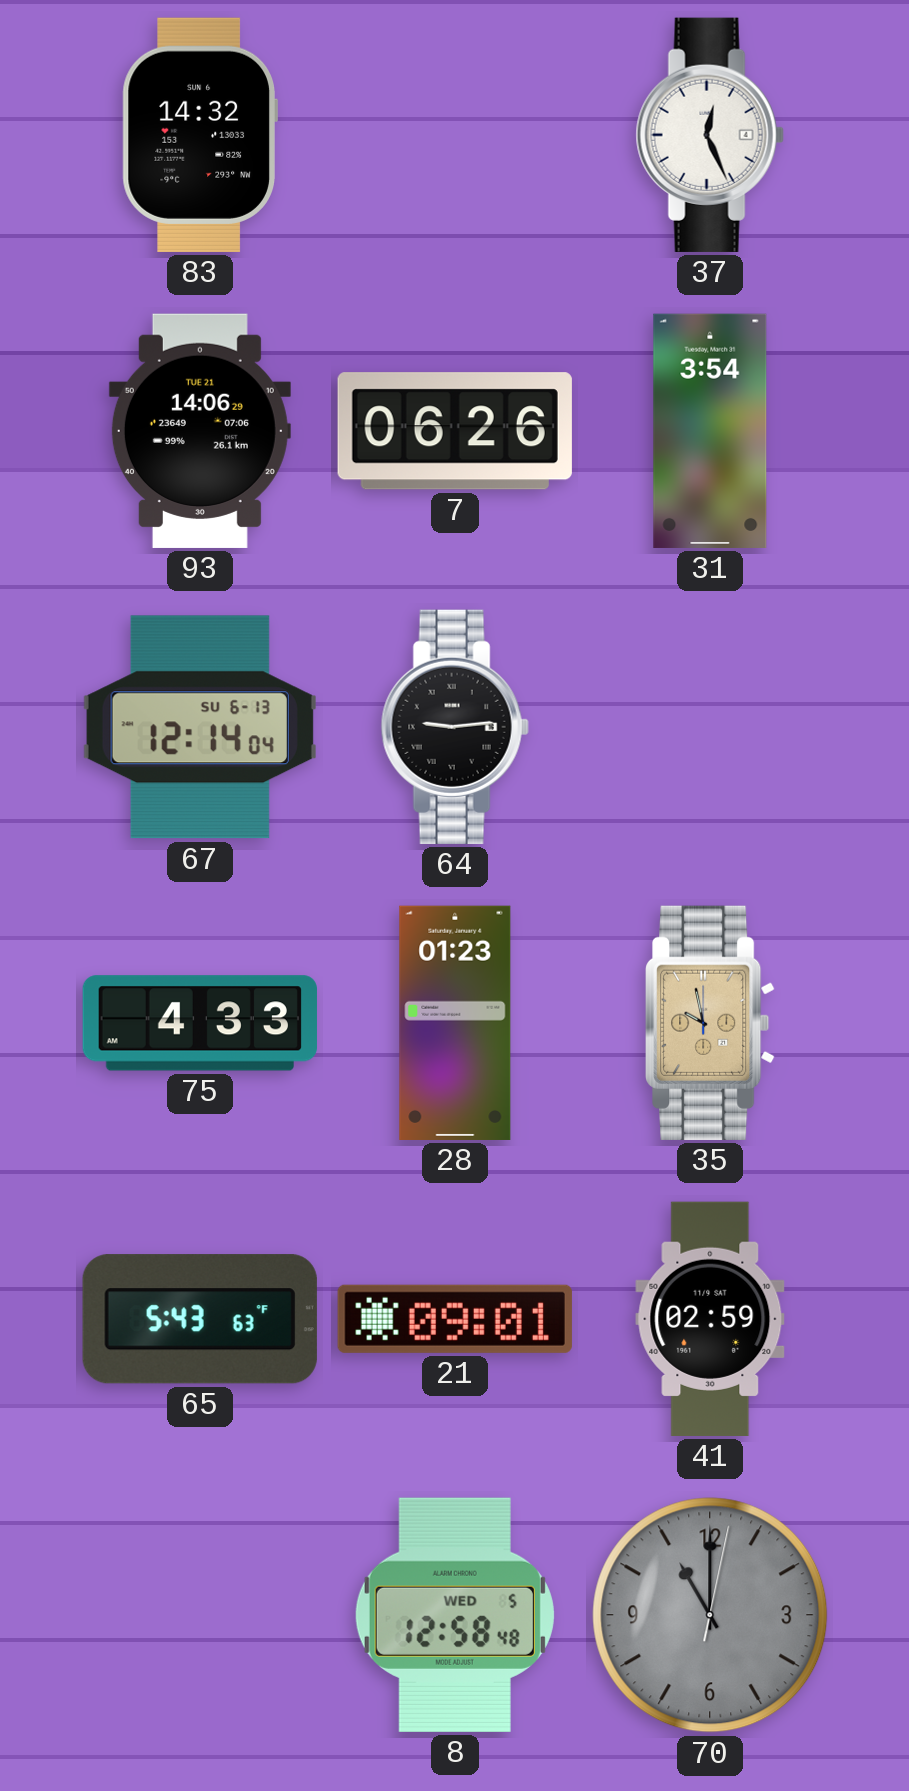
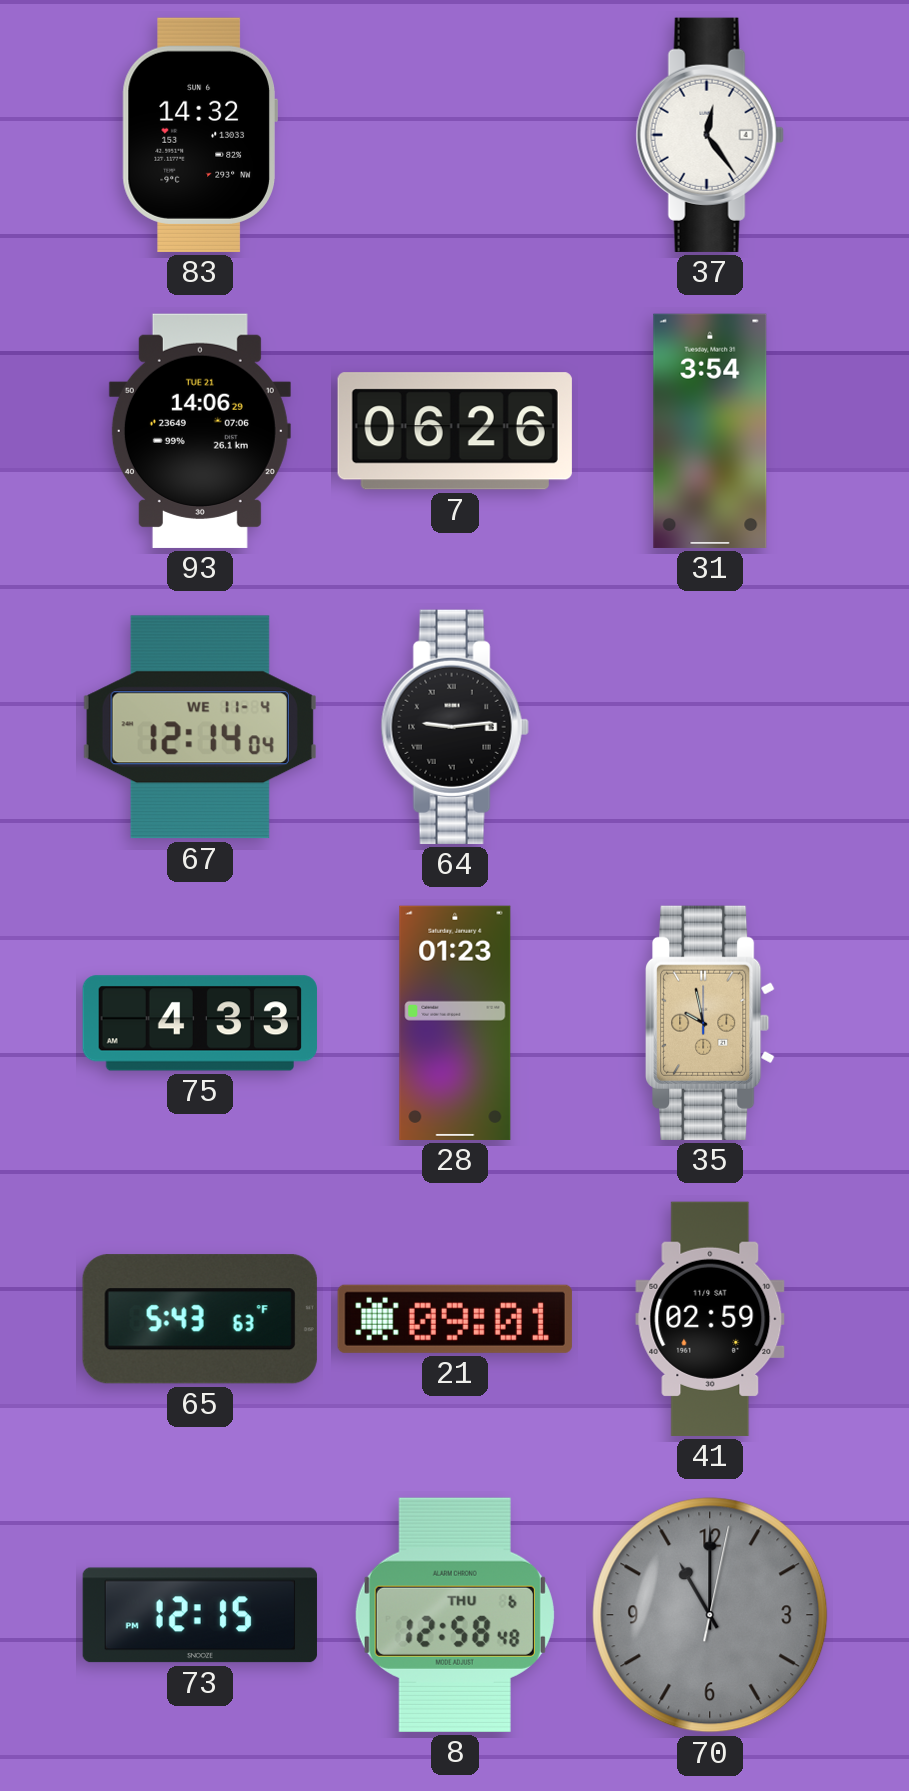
37: 12:26 -> 12:24
67 date: SU 6-13 -> WE 11-4
73: none -> 12:15
8 date: WED 5 -> THU 6
